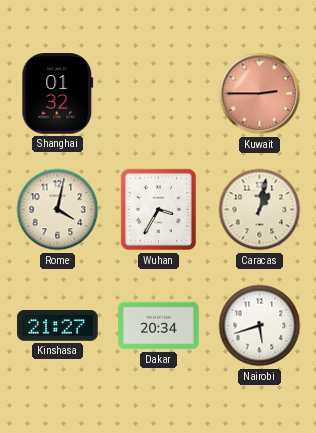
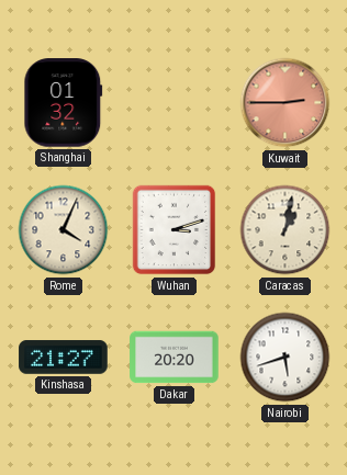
Rome: 4:02 -> 4:04
Wuhan: 3:35 -> 3:12
Dakar: 20:34 -> 20:20
